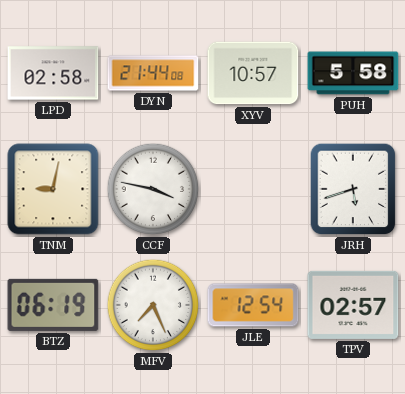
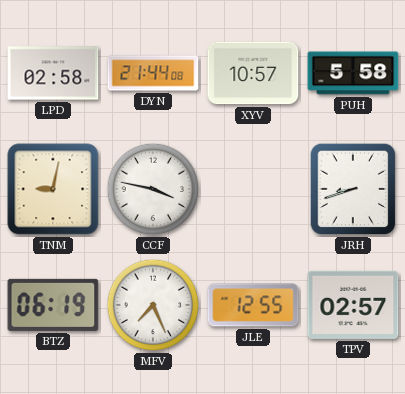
JRH: 5:42 -> 8:42
JLE: 12:54 -> 12:55
